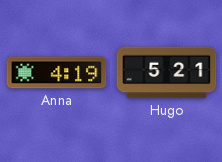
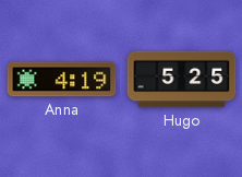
Hugo: 5:21 -> 5:25
